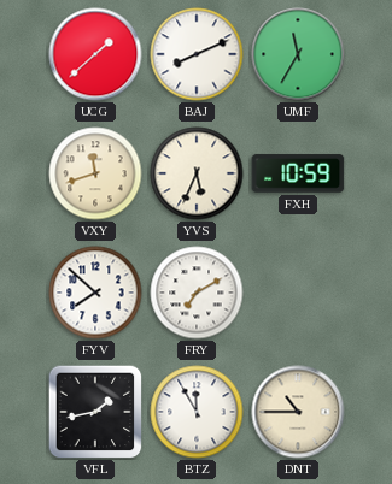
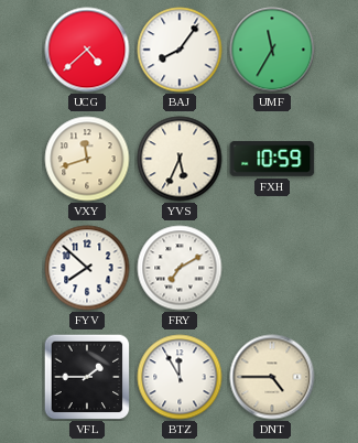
UCG: 1:38 -> 4:38
BAJ: 8:11 -> 8:06
VFL: 1:43 -> 1:45
DNT: 10:45 -> 4:45
